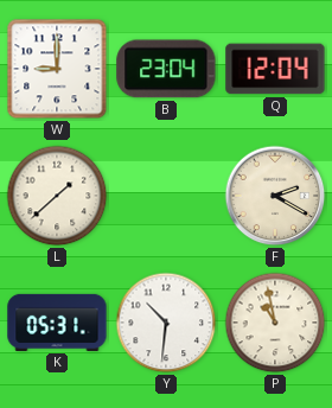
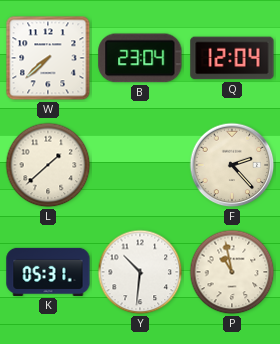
W: 9:00 -> 7:38
F: 2:20 -> 2:23
